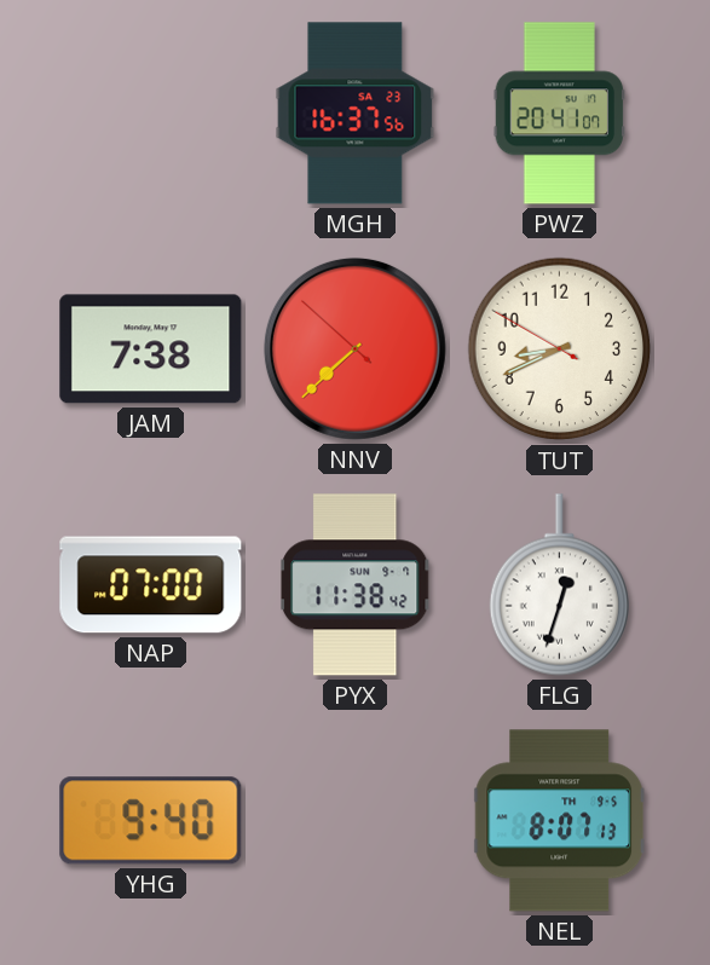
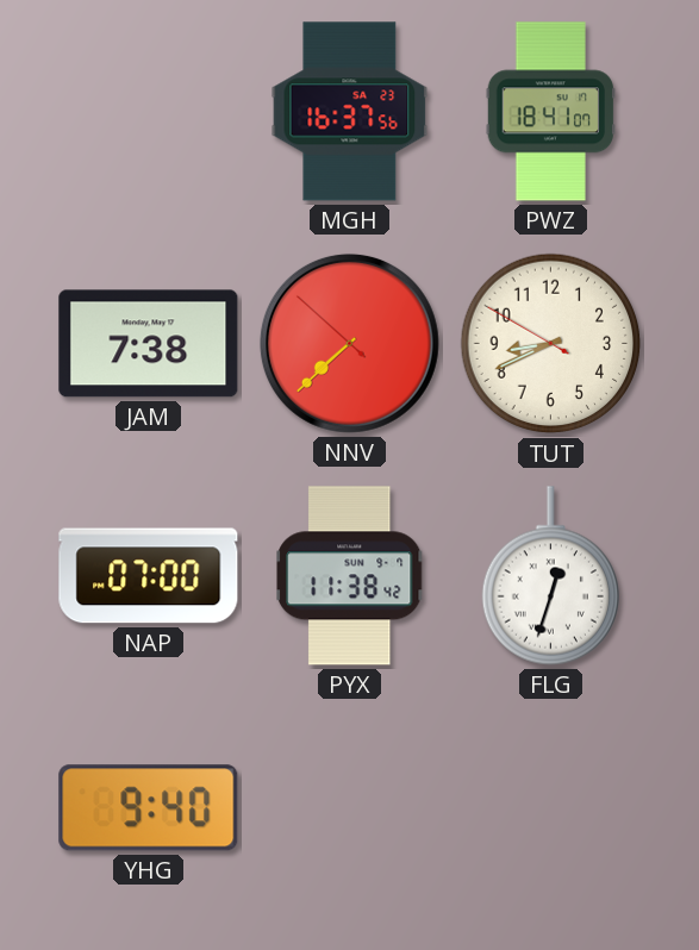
PWZ: 20:41 -> 18:41
NEL: 8:07 -> none
